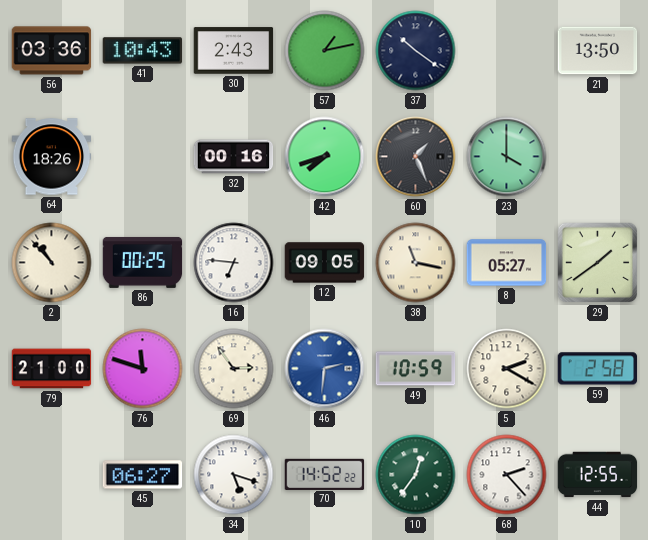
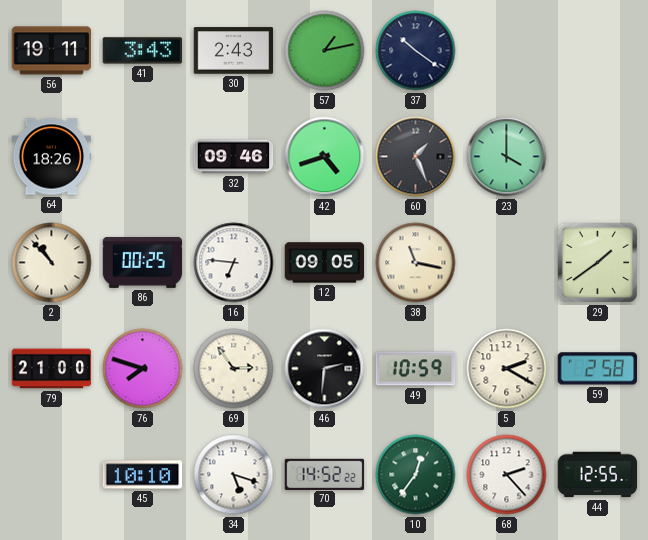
56: 03:36 -> 19:11
41: 10:43 -> 3:43
21: 13:50 -> none
32: 00:16 -> 09:46
42: 7:42 -> 4:42
8: 05:27 -> none
76: 11:48 -> 7:48
46 dial: blue -> black
45: 06:27 -> 10:10
